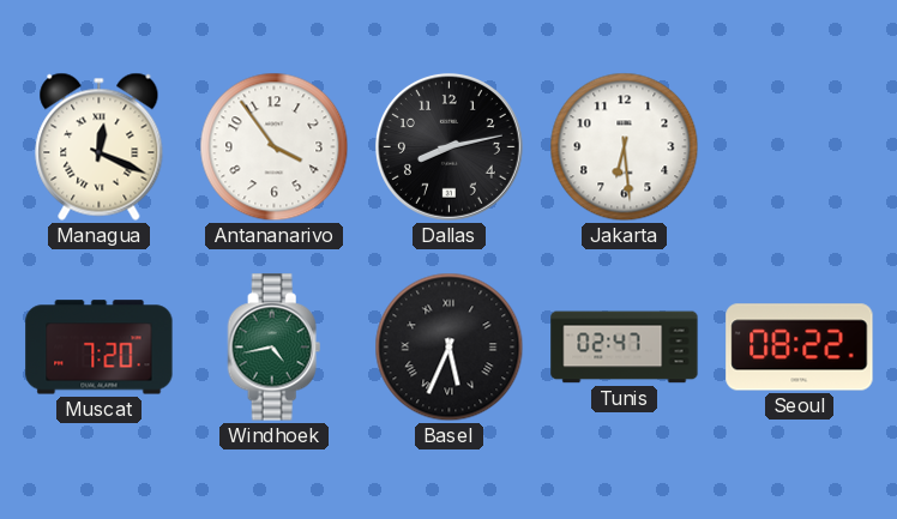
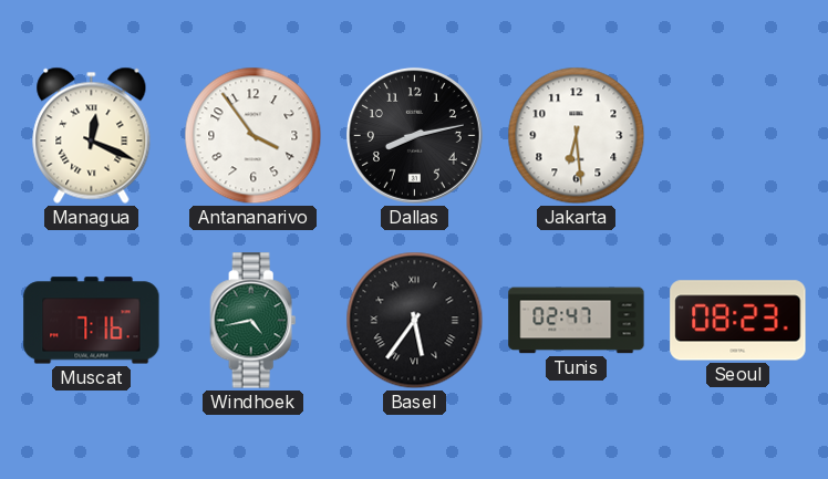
Muscat: 7:20 -> 7:16
Basel: 5:34 -> 5:36
Seoul: 08:22 -> 08:23
